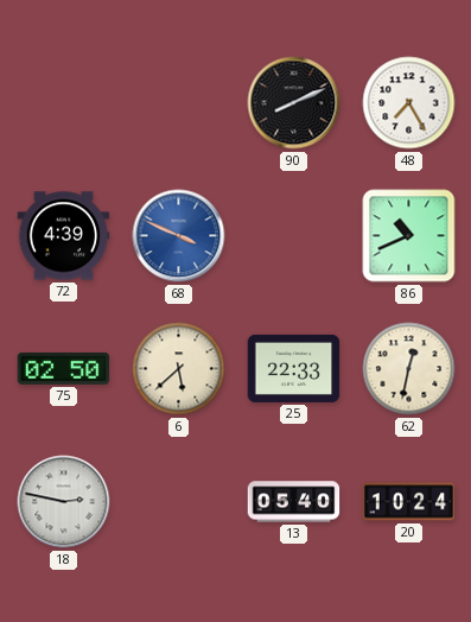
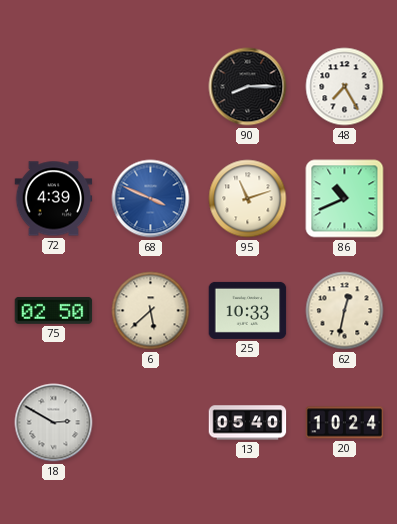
90: 8:11 -> 8:15
95: none -> 11:12
25: 22:33 -> 10:33
18: 2:47 -> 2:50
